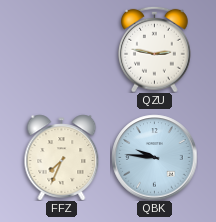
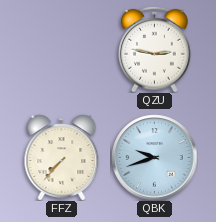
FFZ: 7:34 -> 7:37
QBK: 9:46 -> 9:42
